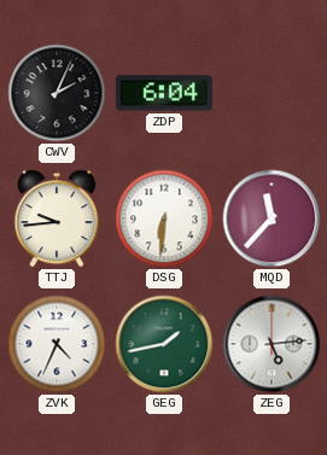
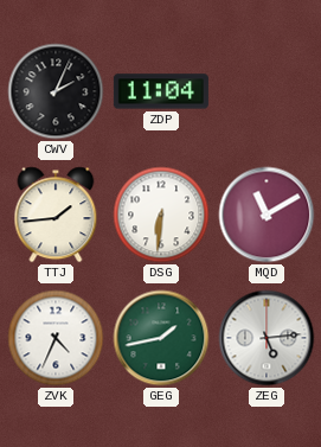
ZDP: 6:04 -> 11:04
TTJ: 9:44 -> 1:44
MQD: 11:37 -> 11:10
